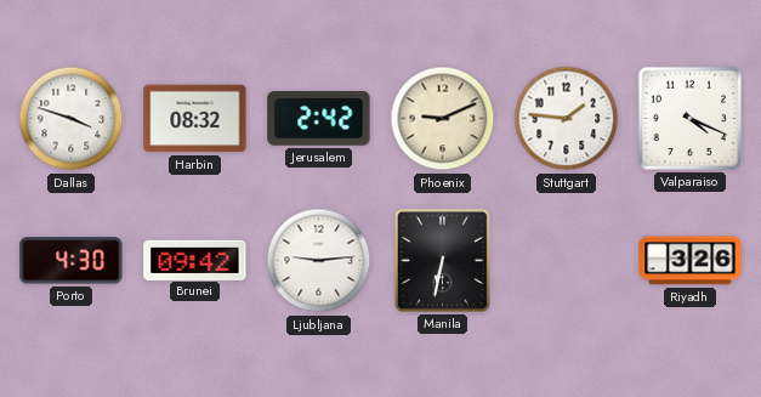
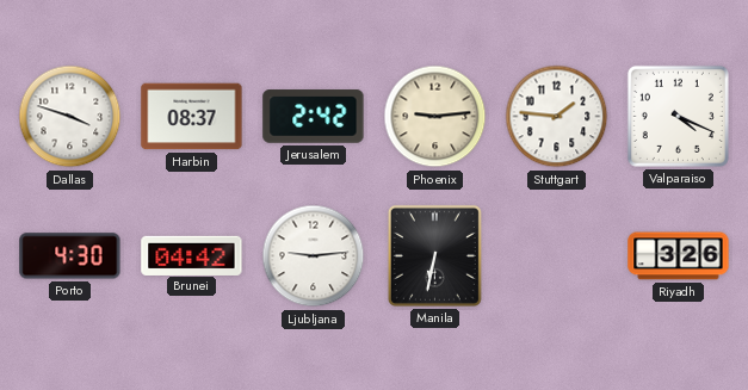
Harbin: 08:32 -> 08:37
Phoenix: 9:11 -> 9:14
Brunei: 09:42 -> 04:42
